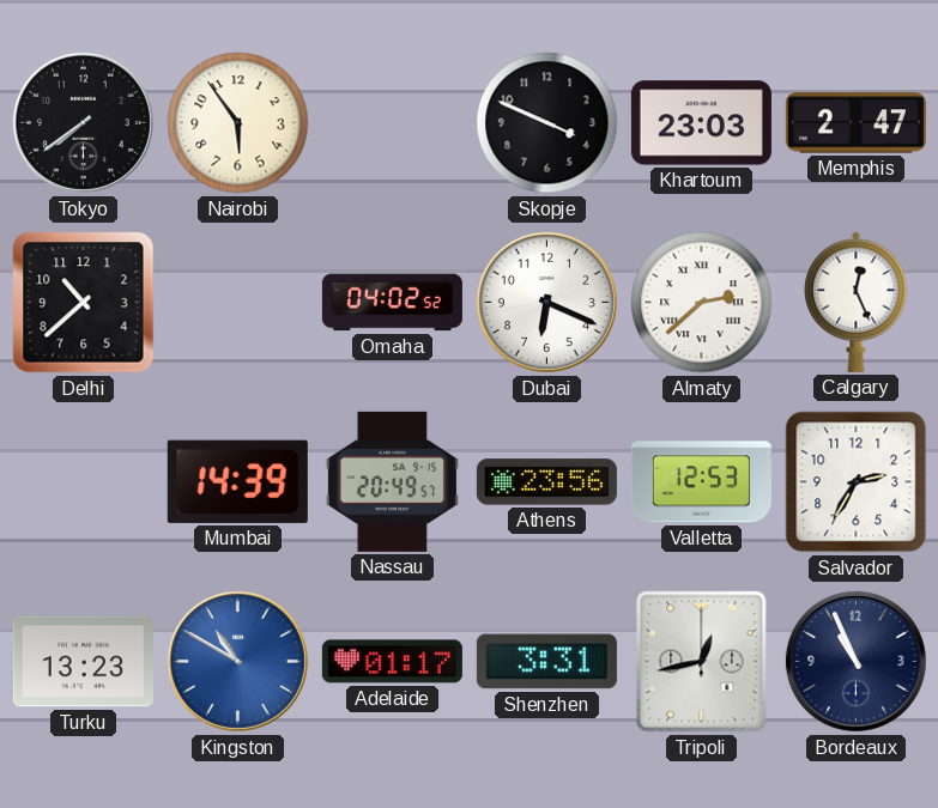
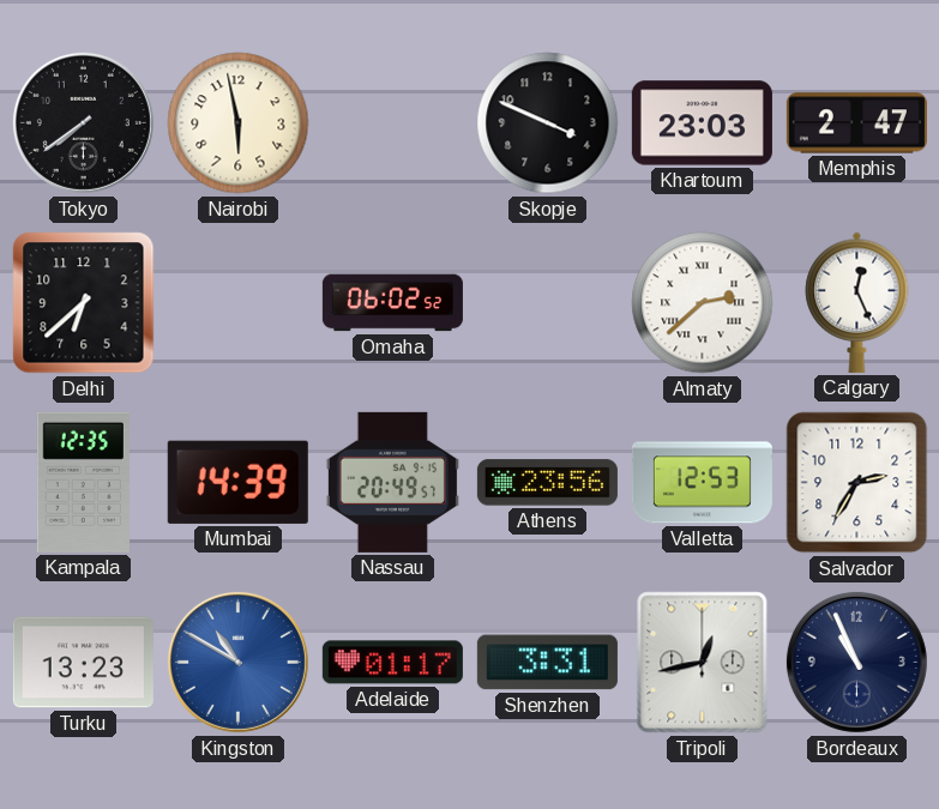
Nairobi: 5:54 -> 5:58
Delhi: 10:38 -> 6:38
Omaha: 04:02 -> 06:02
Dubai: 6:19 -> none
Kampala: none -> 12:35
